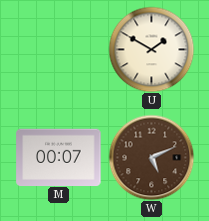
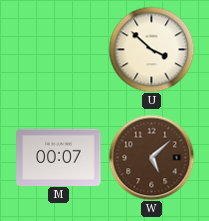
U: 1:50 -> 3:52
W: 5:11 -> 5:08
